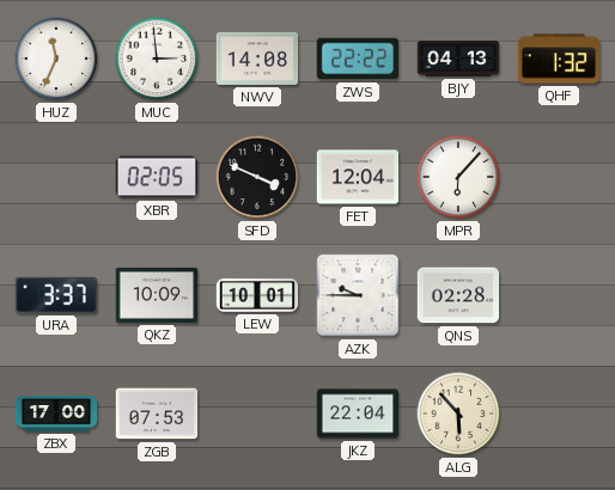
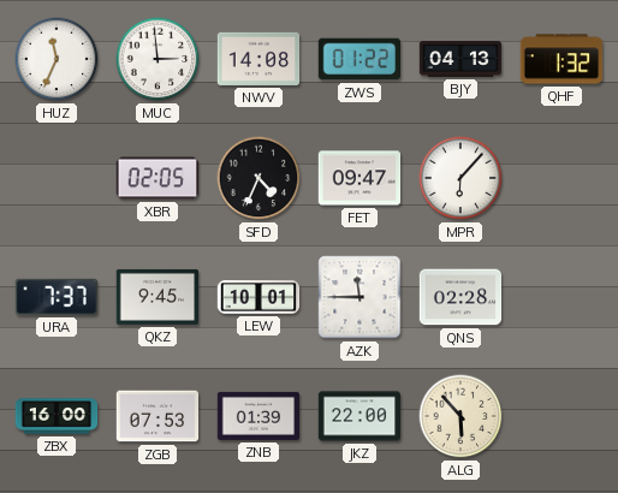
ZWS: 22:22 -> 01:22
SFD: 3:49 -> 4:34
FET: 12:04 -> 09:47
URA: 3:37 -> 7:37
QKZ: 10:09 -> 9:45
AZK: 9:45 -> 11:45
ZBX: 17:00 -> 16:00
ZNB: none -> 01:39
JKZ: 22:04 -> 22:00
